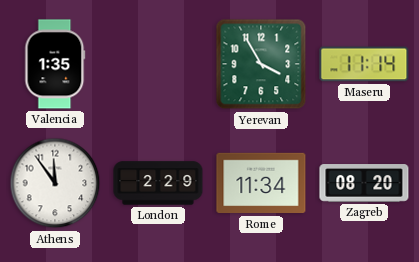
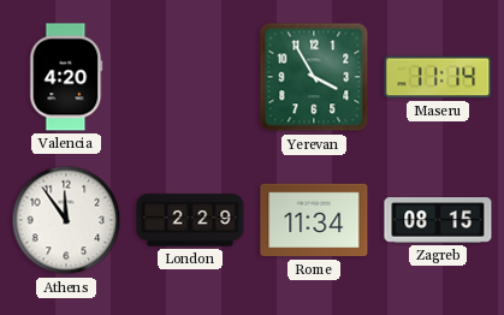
Valencia: 1:35 -> 4:20
Zagreb: 08:20 -> 08:15
